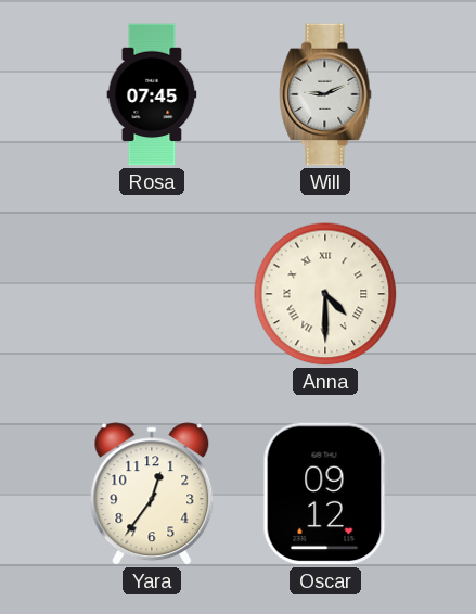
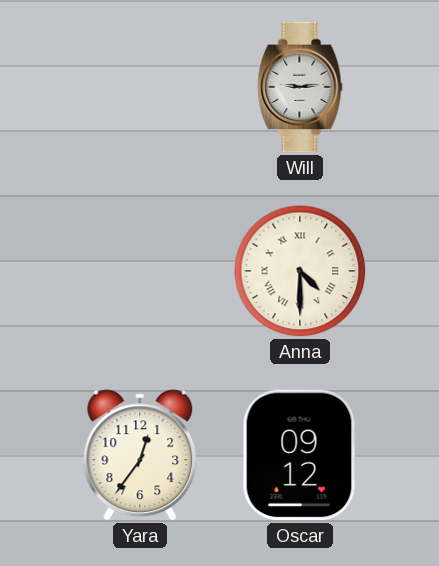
Rosa: 07:45 -> none
Will: 9:11 -> 9:14
